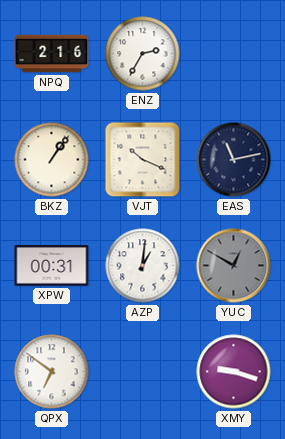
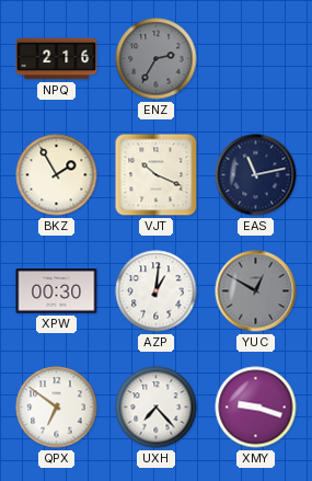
ENZ dial: white -> grey
BKZ: 1:06 -> 1:55
XPW: 00:31 -> 00:30
UXH: none -> 7:23
